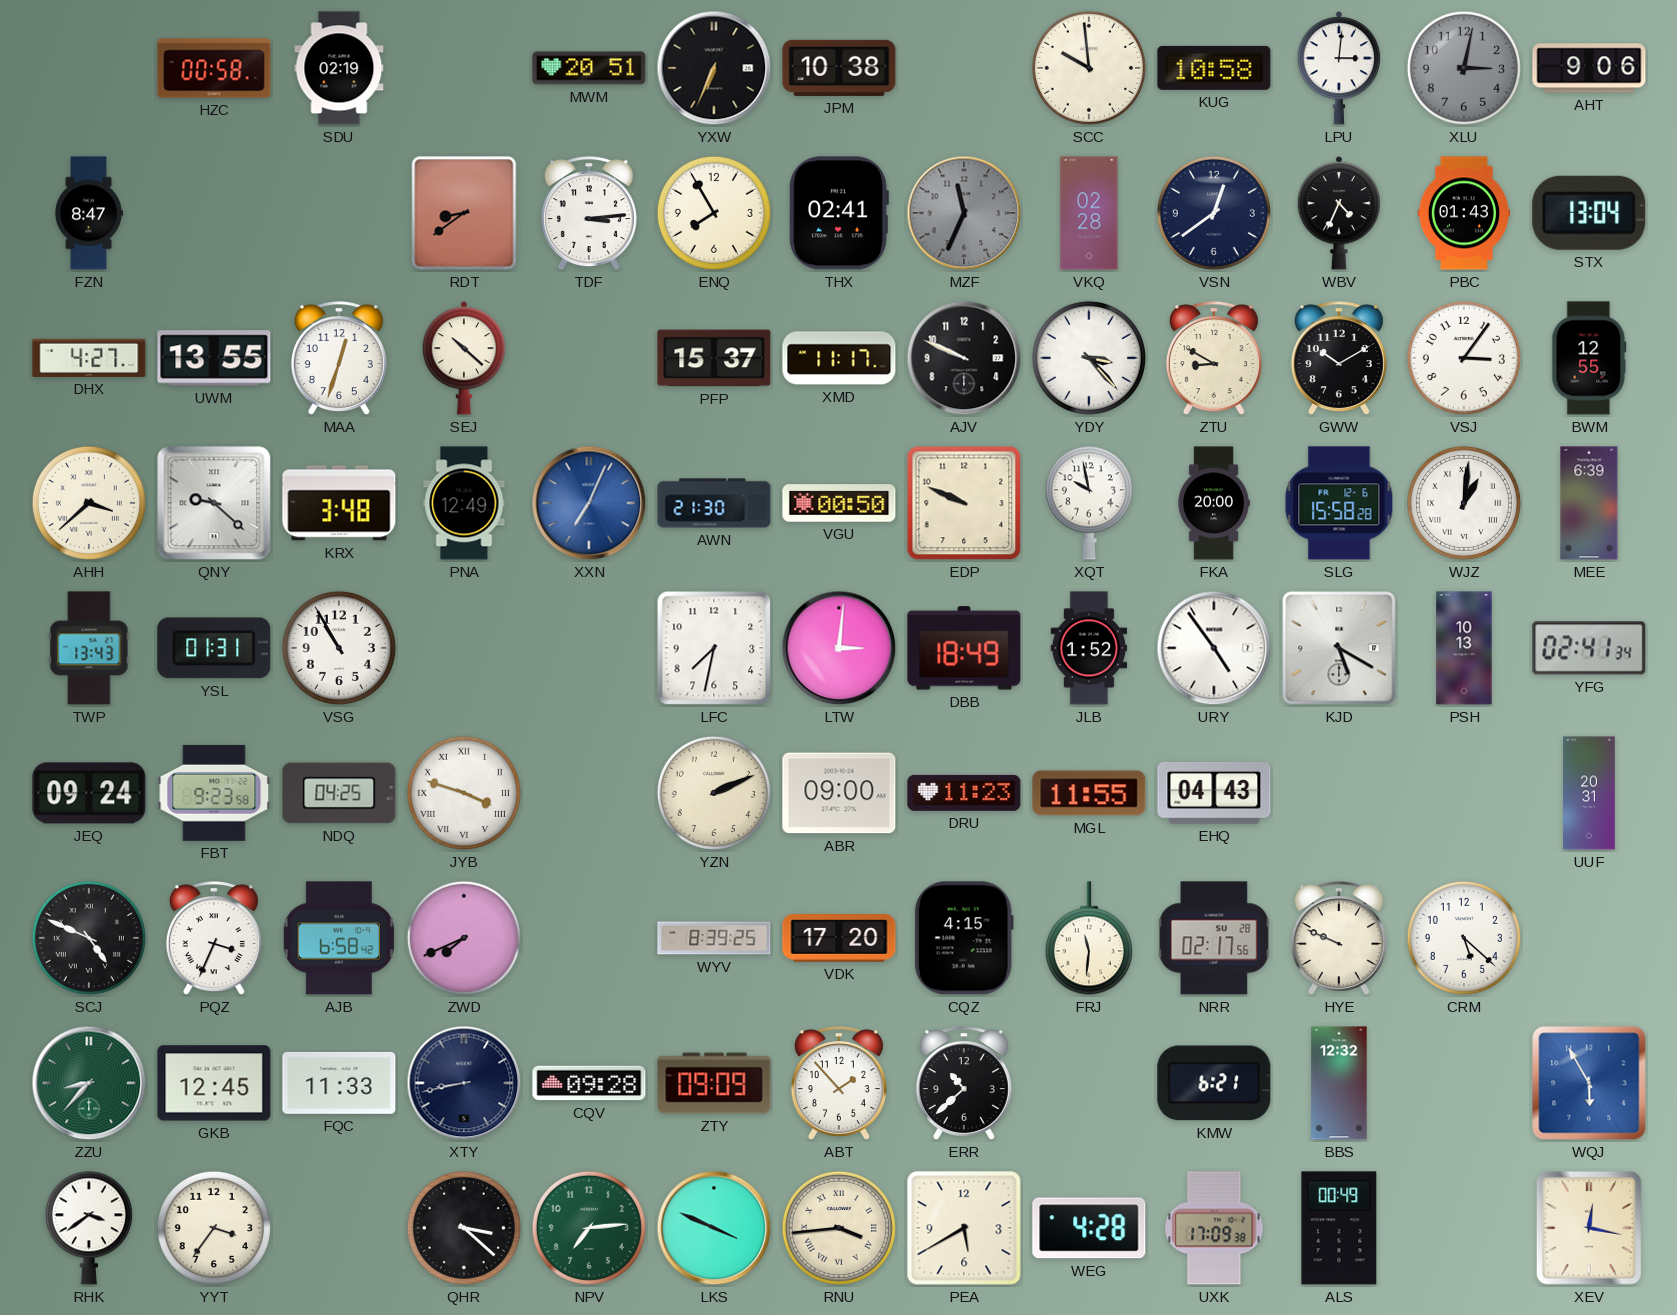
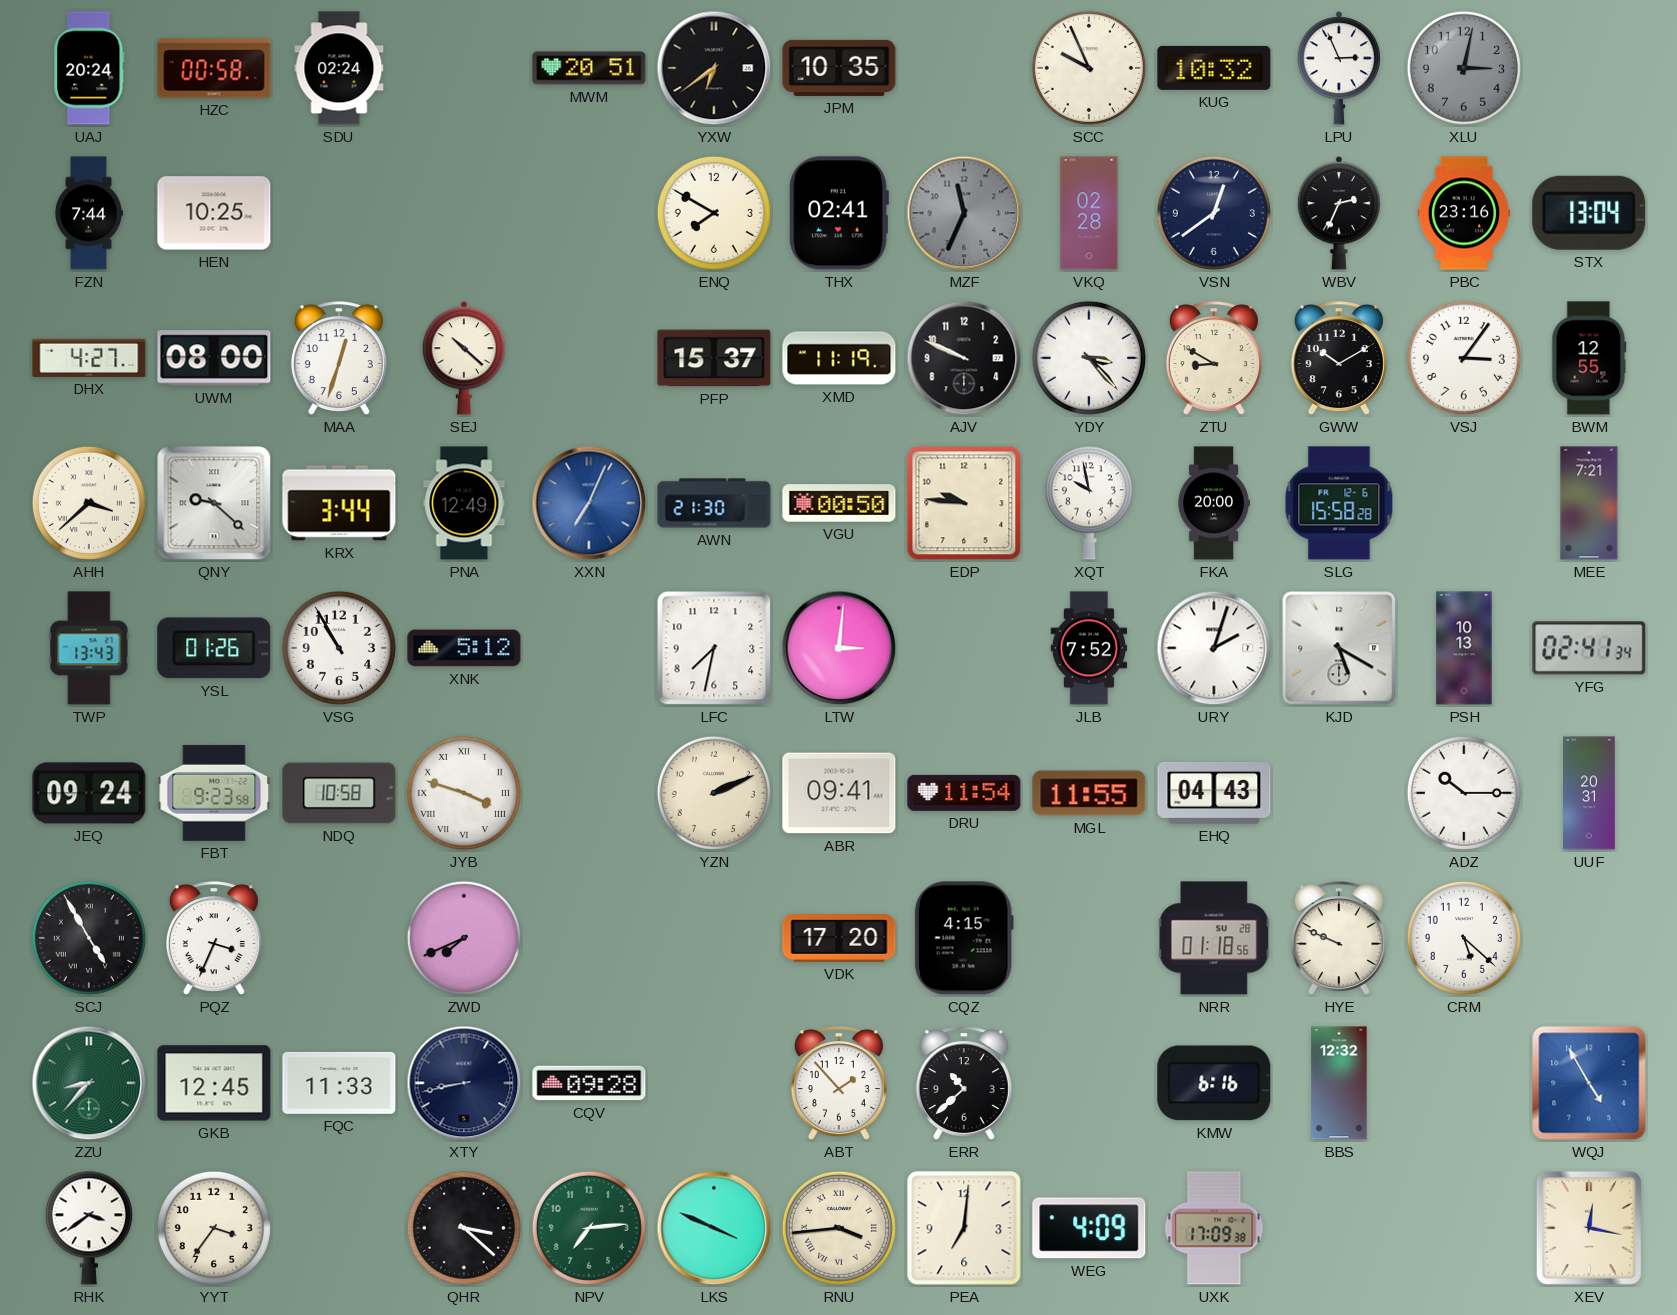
UAJ: none -> 20:24
SDU: 02:19 -> 02:24
YXW: 6:34 -> 6:39
JPM: 10:38 -> 10:35
SCC: 9:59 -> 9:56
KUG: 10:58 -> 10:32
LPU: 3:01 -> 2:56
AHT: 9:06 -> none
FZN: 8:47 -> 7:44
HEN: none -> 10:25
RDT: 8:39 -> none
TDF: 3:14 -> none
ENQ: 7:55 -> 7:50
WBV: 4:34 -> 2:34
PBC: 01:43 -> 23:16
UWM: 13:55 -> 08:00
XMD: 11:17 -> 11:19
KRX: 3:48 -> 3:44
EDP: 9:49 -> 9:46
WJZ: 1:01 -> none
MEE: 6:39 -> 7:21
YSL: 01:31 -> 01:26
XNK: none -> 5:12
DBB: 18:49 -> none
JLB: 1:52 -> 7:52
URY: 4:54 -> 2:03
NDQ: 04:25 -> 10:58
ABR: 09:00 -> 09:41
DRU: 11:23 -> 11:54
ADZ: none -> 10:15
SCJ: 4:49 -> 4:55
AJB: 6:58 -> none
WYV: 8:39 -> none
FRJ: 11:31 -> none
NRR: 02:17 -> 01:18
ZTY: 09:09 -> none
KMW: 6:21 -> 6:16
WQJ: 5:55 -> 4:55
PEA: 5:40 -> 7:01
WEG: 4:28 -> 4:09
ALS: 00:49 -> none
